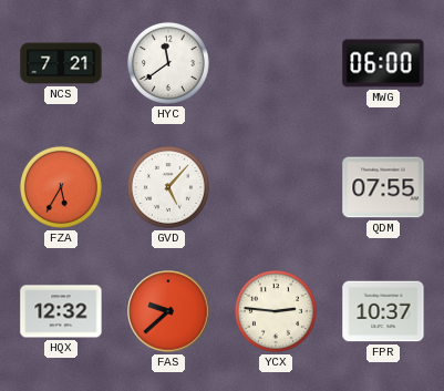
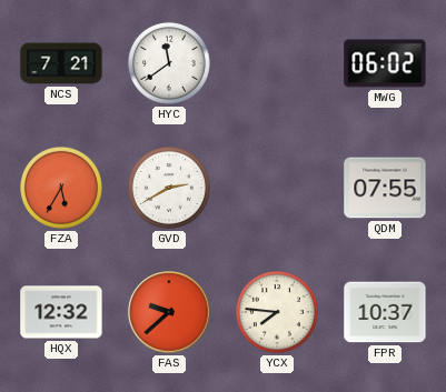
MWG: 06:00 -> 06:02
GVD: 5:07 -> 2:40
YCX: 2:46 -> 7:46
